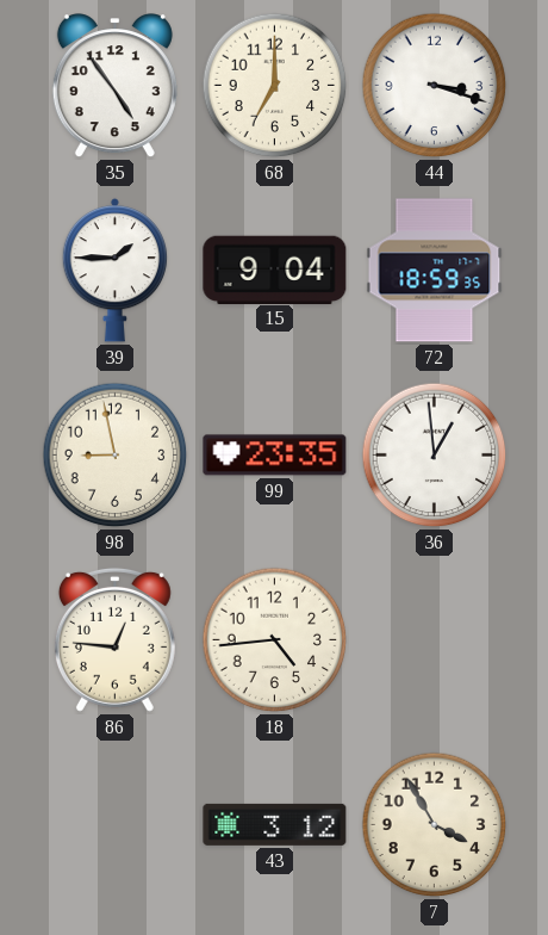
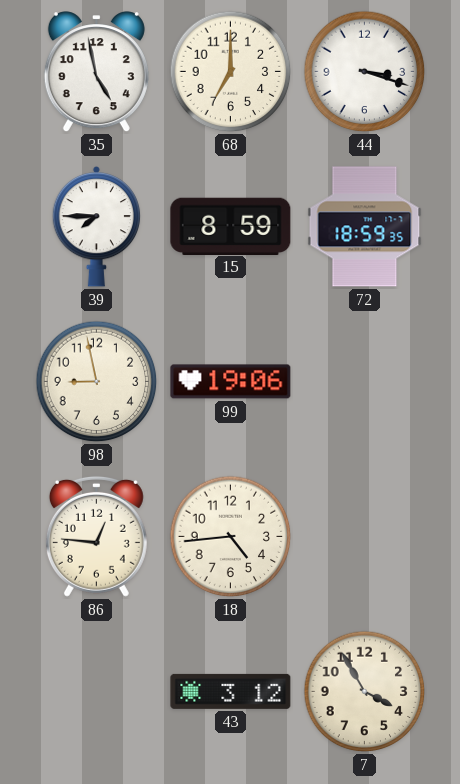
35: 4:54 -> 4:58
39: 1:45 -> 7:45
15: 9:04 -> 8:59
99: 23:35 -> 19:06
36: 12:59 -> none
